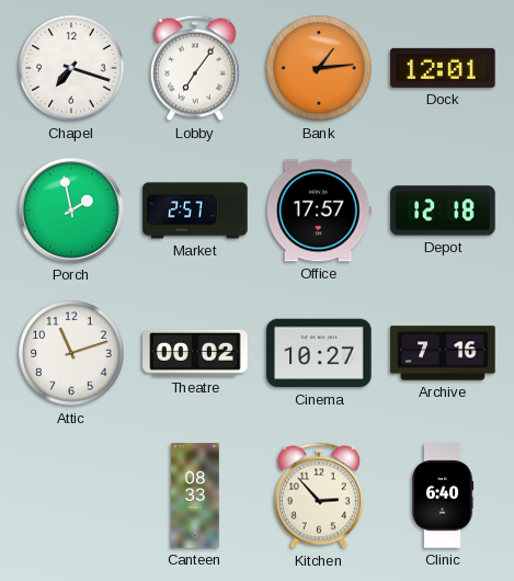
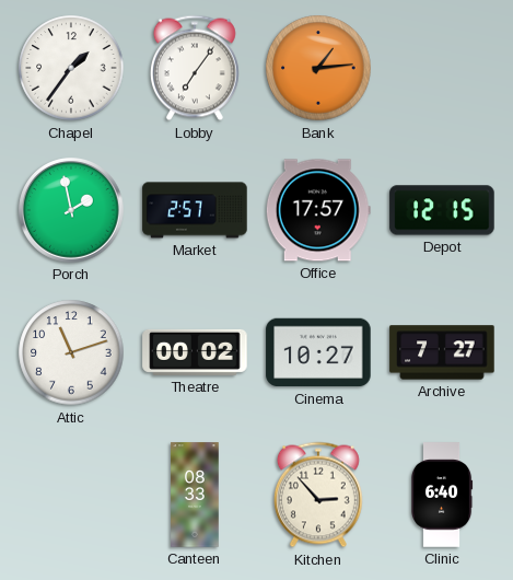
Chapel: 7:18 -> 1:36
Dock: 12:01 -> none
Depot: 12:18 -> 12:15
Archive: 7:16 -> 7:27
